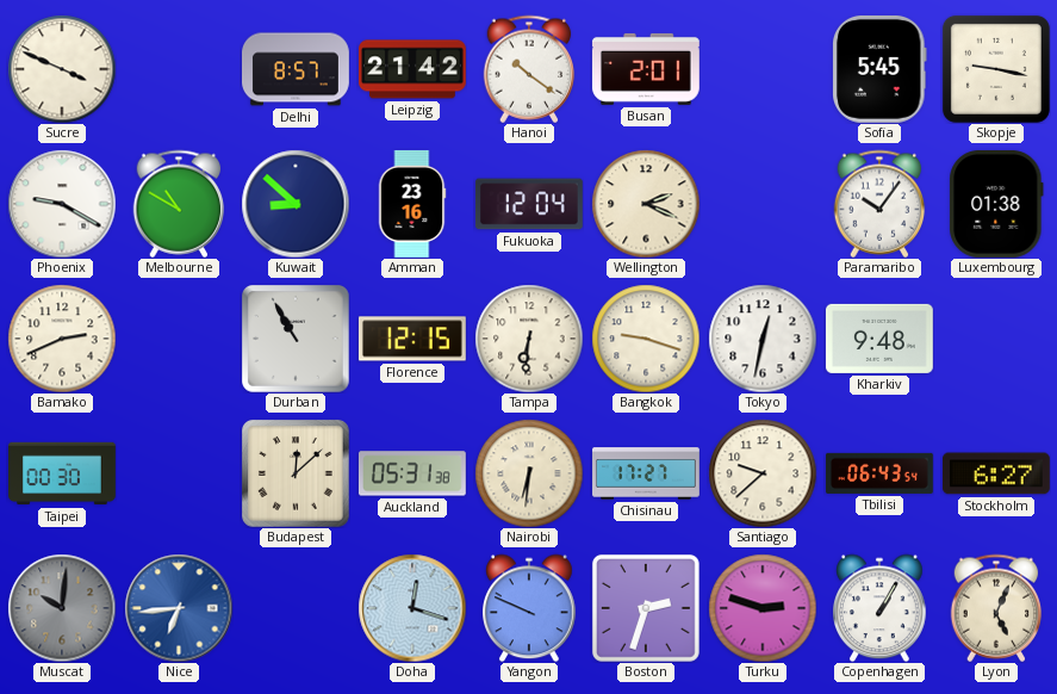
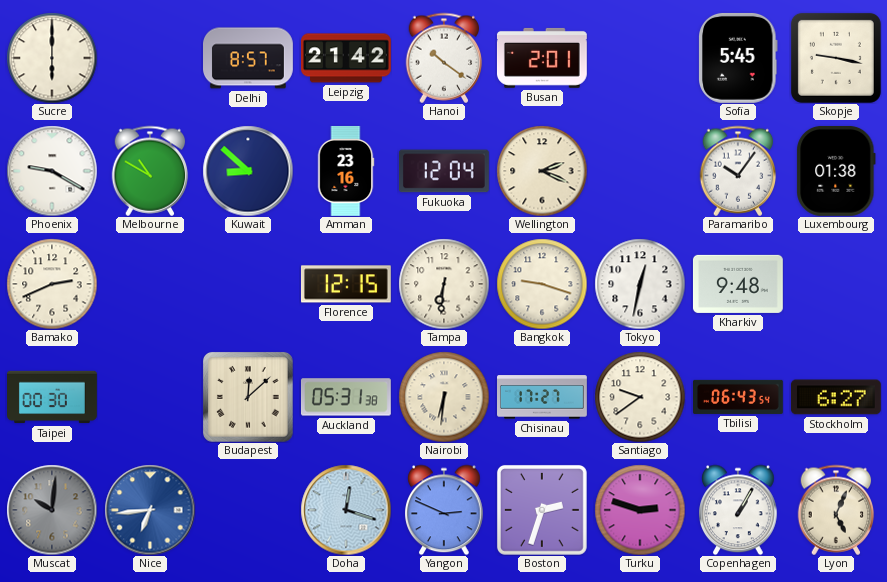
Sucre: 3:49 -> 6:00
Durban: 10:55 -> none
Santiago: 9:38 -> 9:39
Yangon: 9:49 -> 2:49
